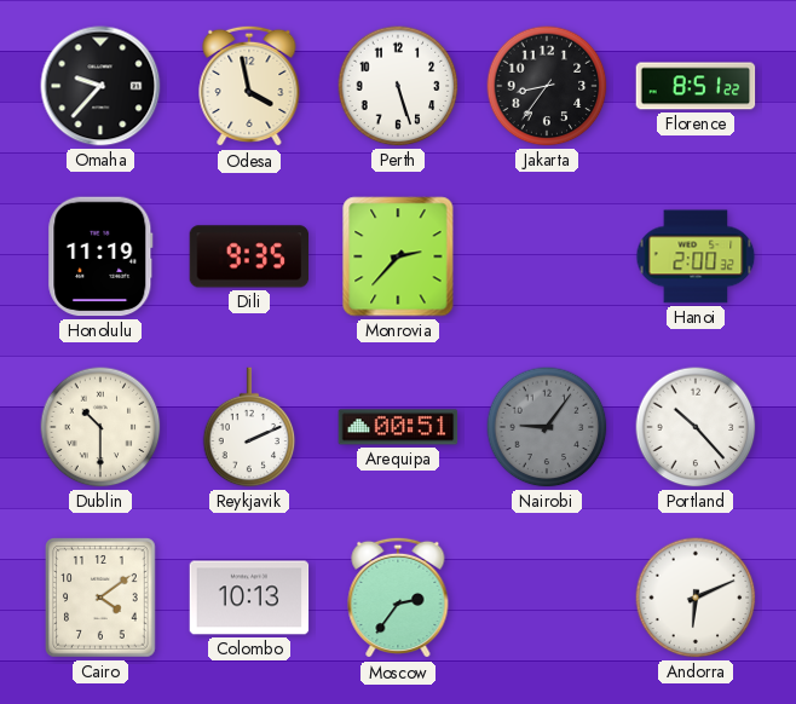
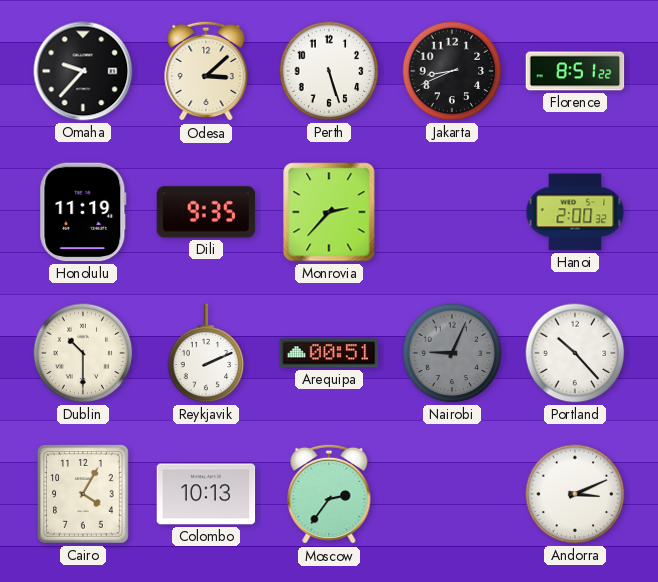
Odesa: 3:58 -> 3:08
Jakarta: 8:36 -> 8:41
Nairobi: 9:06 -> 9:04
Cairo: 4:09 -> 4:05
Andorra: 6:11 -> 3:11
